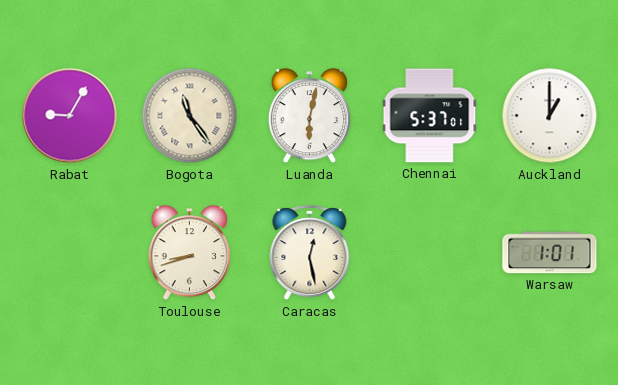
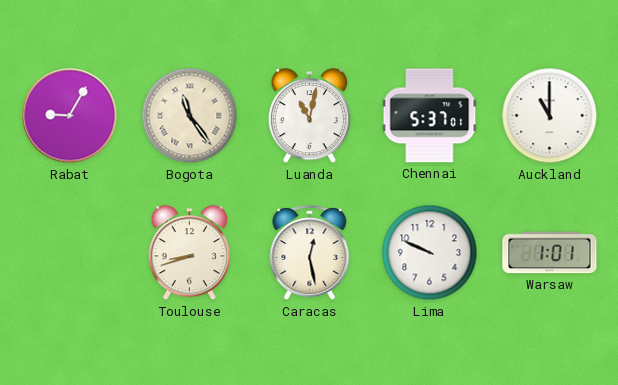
Luanda: 6:02 -> 11:02
Auckland: 1:00 -> 11:00
Lima: none -> 9:49
